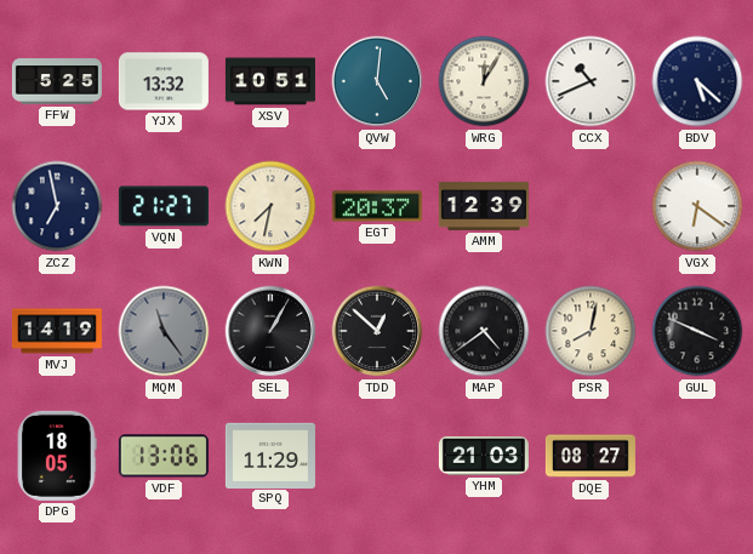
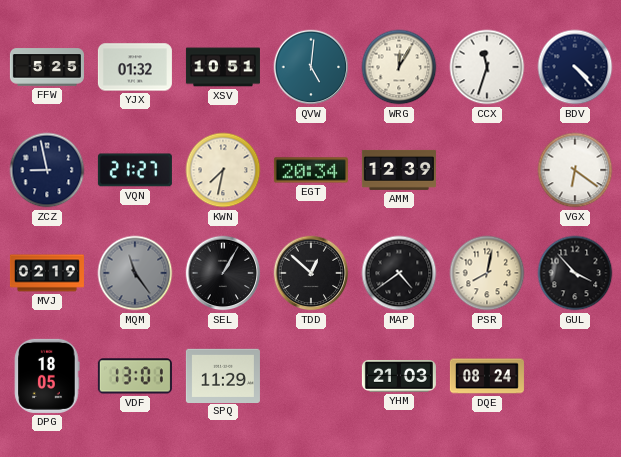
YJX: 13:32 -> 01:32
CCX: 10:41 -> 11:33
BDV: 5:22 -> 4:23
ZCZ: 6:58 -> 8:58
EGT: 20:37 -> 20:34
MVJ: 14:19 -> 02:19
GUL: 3:49 -> 3:53
VDF: 13:06 -> 13:01
DQE: 08:27 -> 08:24
